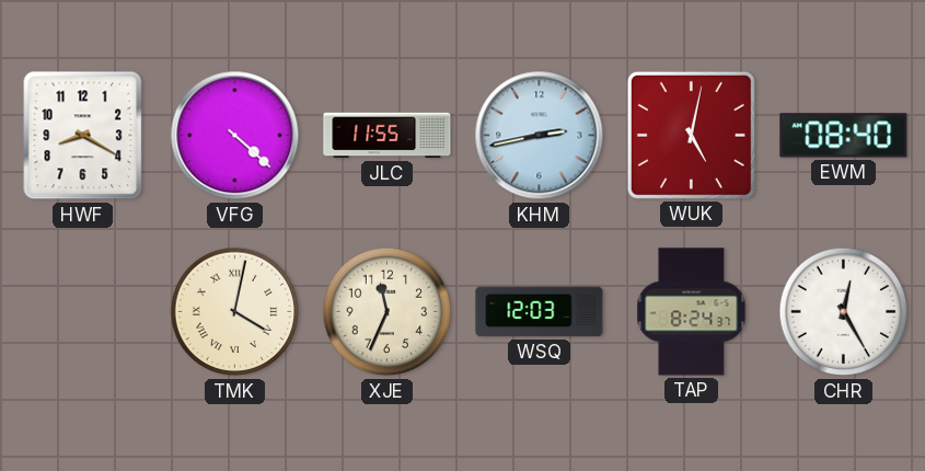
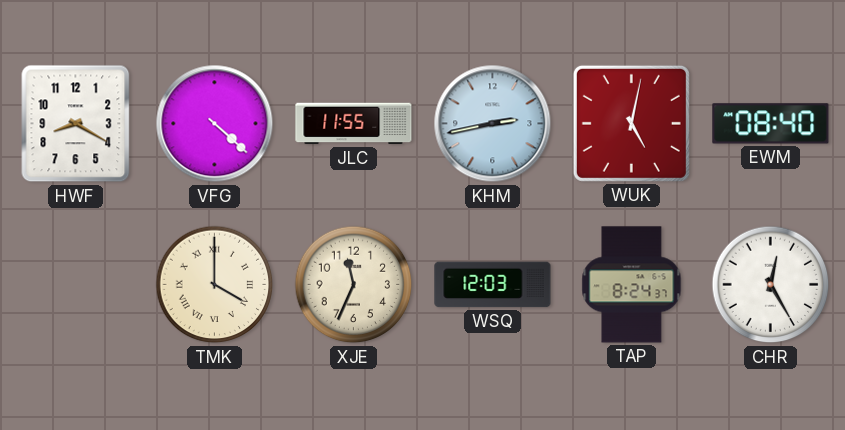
TMK: 4:02 -> 4:00
